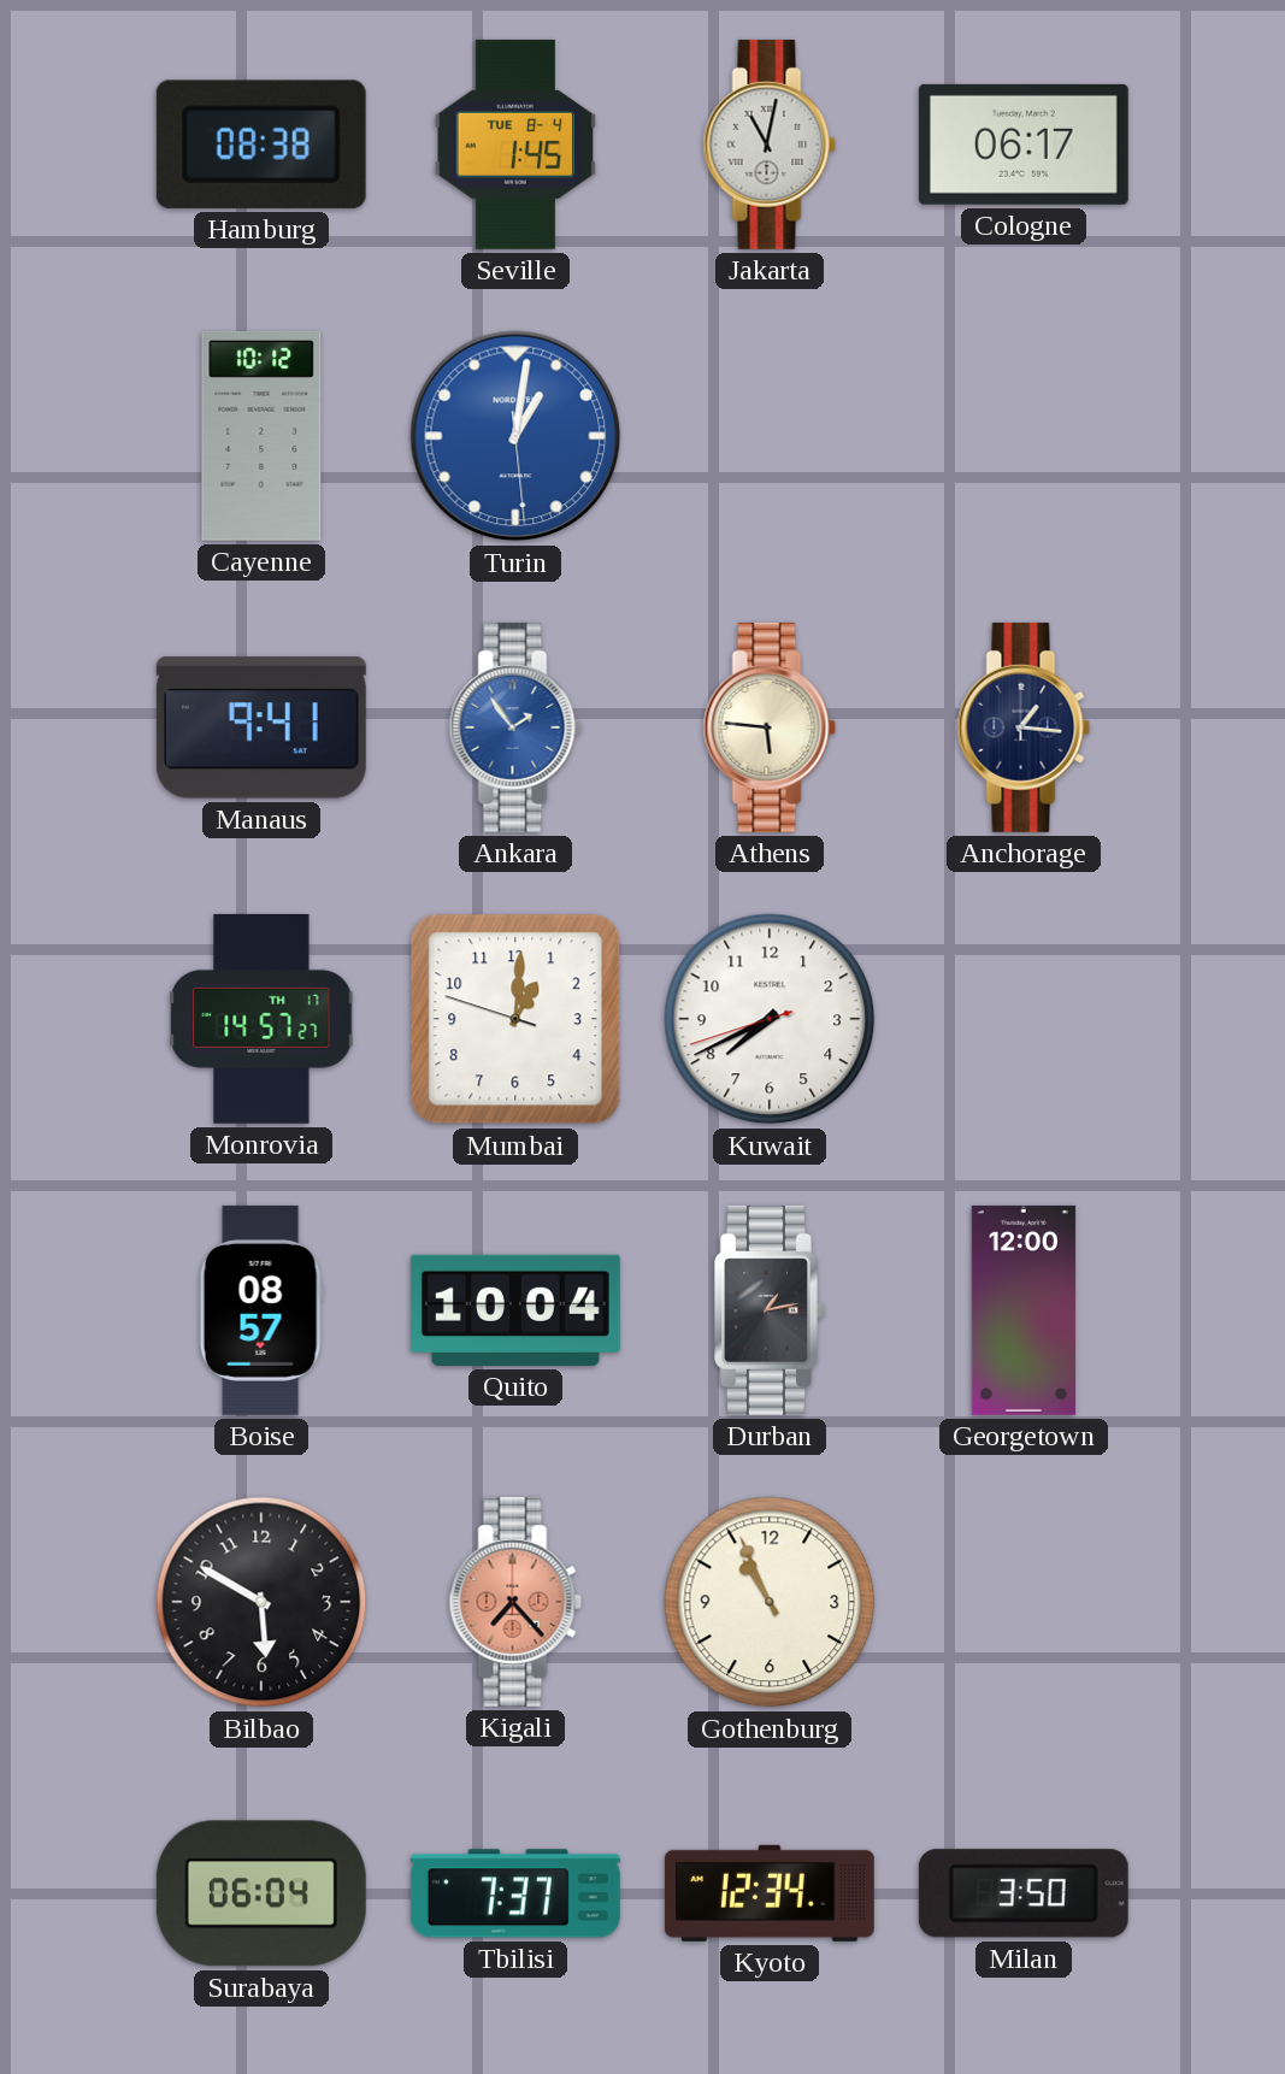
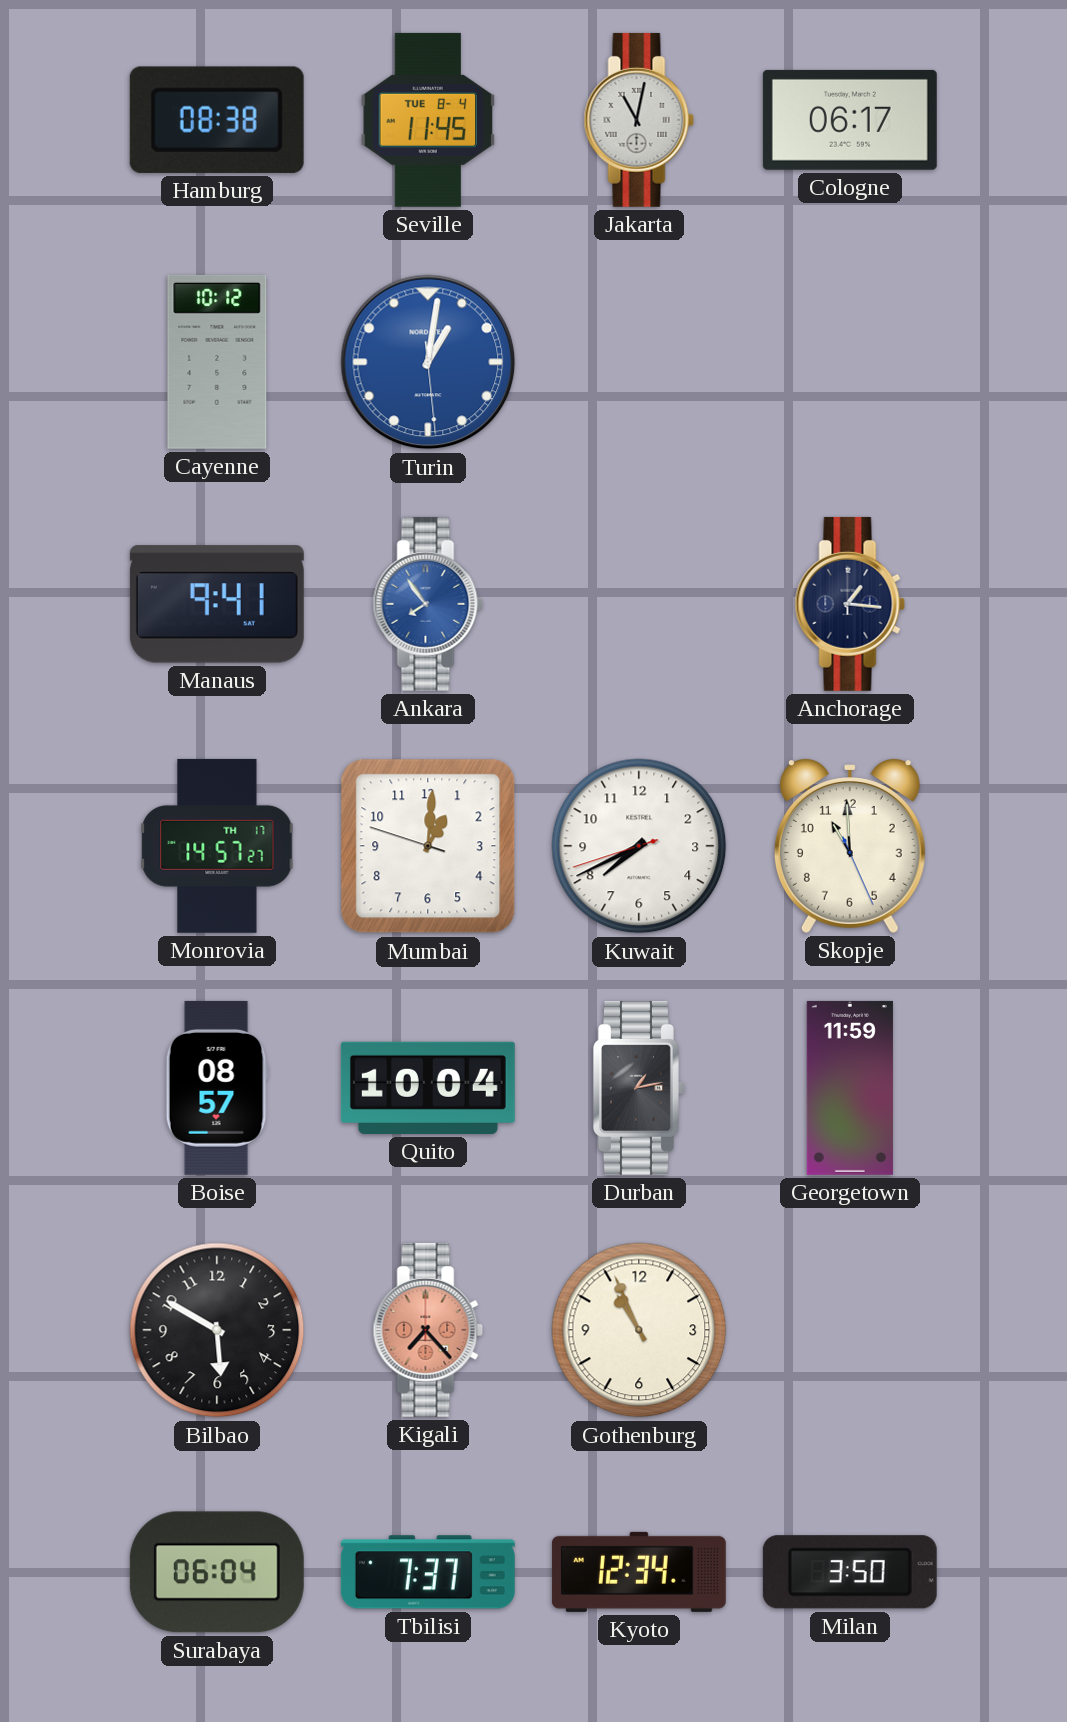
Seville: 1:45 -> 11:45
Ankara: 1:54 -> 7:54
Athens: 5:46 -> none
Skopje: none -> 10:59
Georgetown: 12:00 -> 11:59
